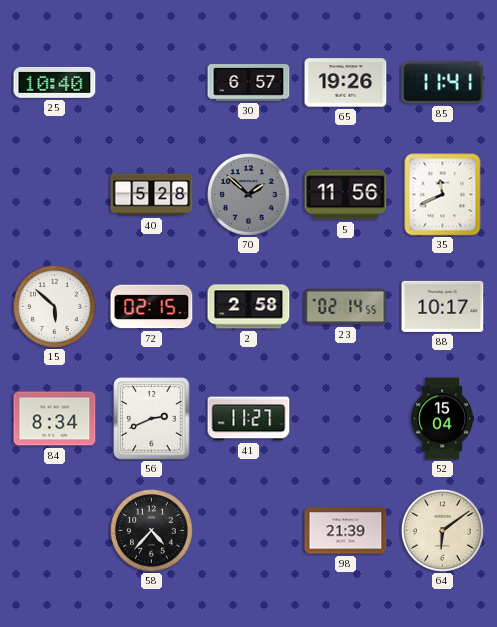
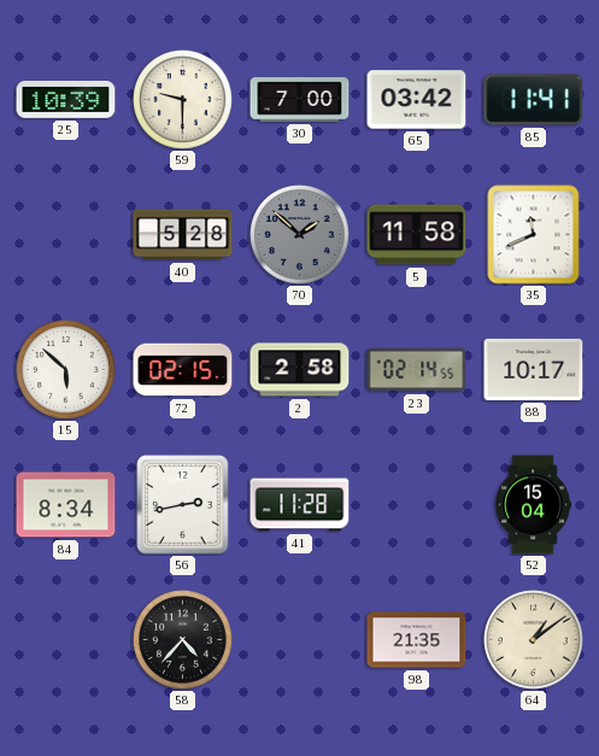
25: 10:40 -> 10:39
59: none -> 9:30
30: 6:57 -> 7:00
65: 19:26 -> 03:42
5: 11:56 -> 11:58
56: 2:41 -> 2:43
41: 11:27 -> 11:28
98: 21:39 -> 21:35
64: 6:09 -> 1:09
